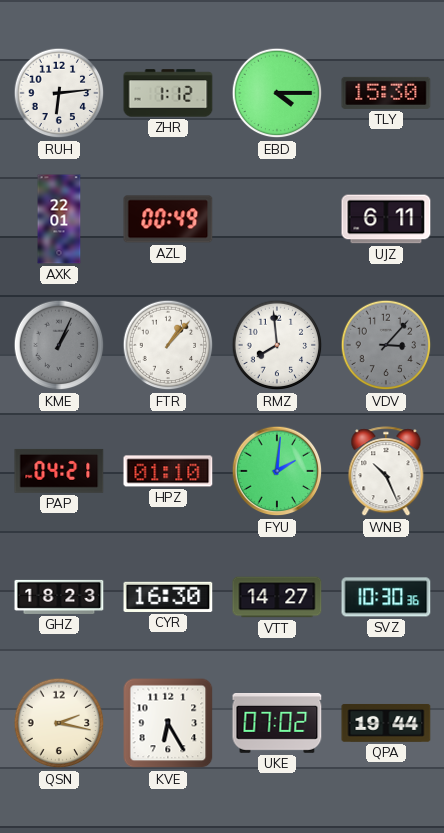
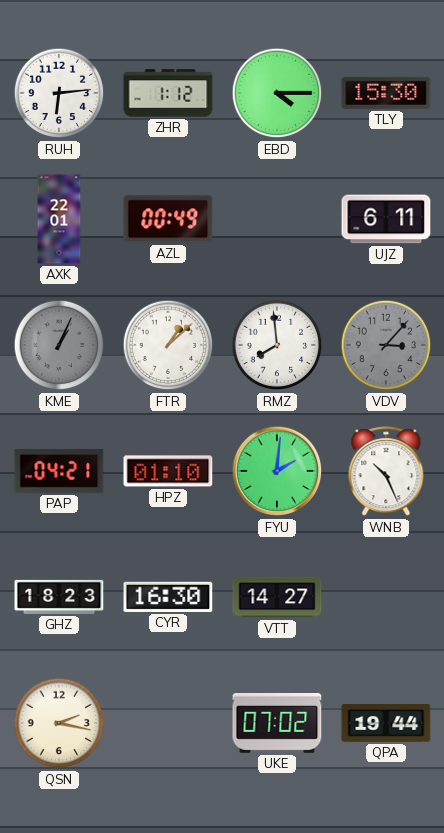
FTR: 1:07 -> 1:08
SVZ: 10:30 -> none
KVE: 6:25 -> none
